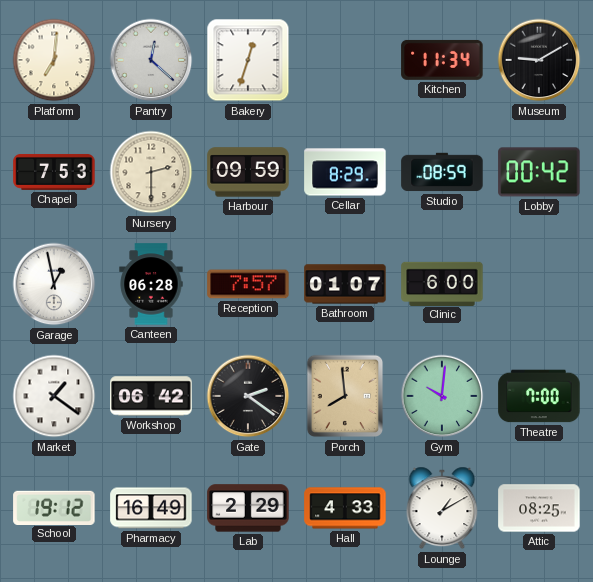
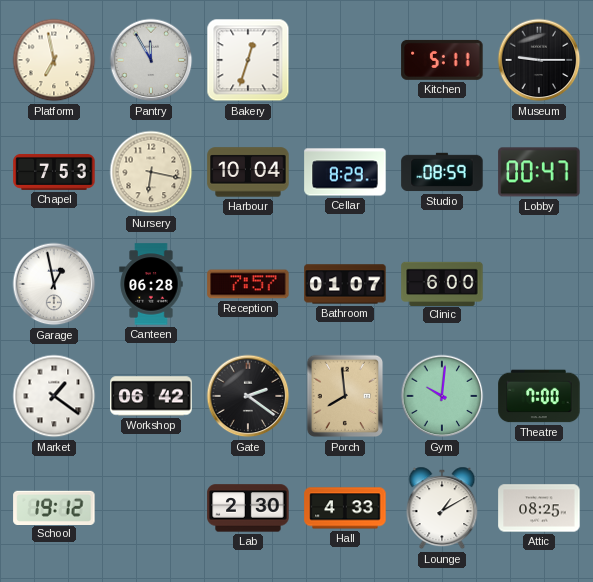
Platform: 7:01 -> 6:58
Pantry: 12:22 -> 11:55
Kitchen: 11:34 -> 5:11
Museum: 9:10 -> 9:15
Nursery: 2:30 -> 6:17
Harbour: 09:59 -> 10:04
Lobby: 00:42 -> 00:47
Pharmacy: 16:49 -> none
Lab: 2:29 -> 2:30
